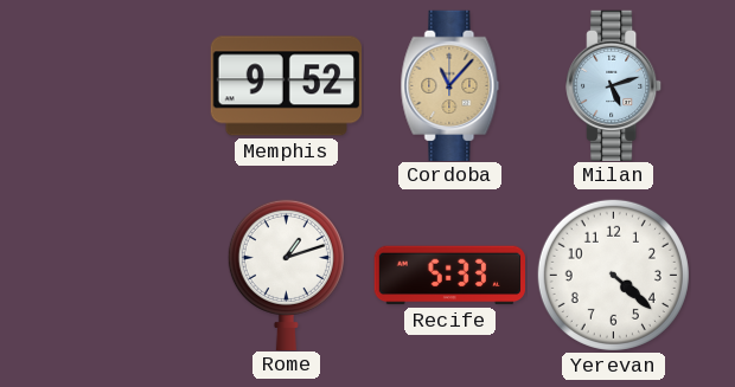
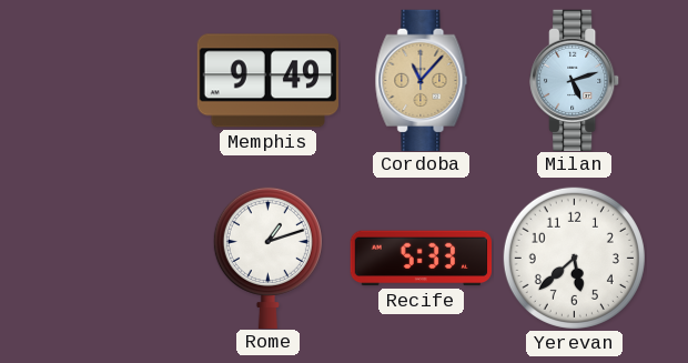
Memphis: 9:52 -> 9:49
Yerevan: 4:22 -> 5:38
